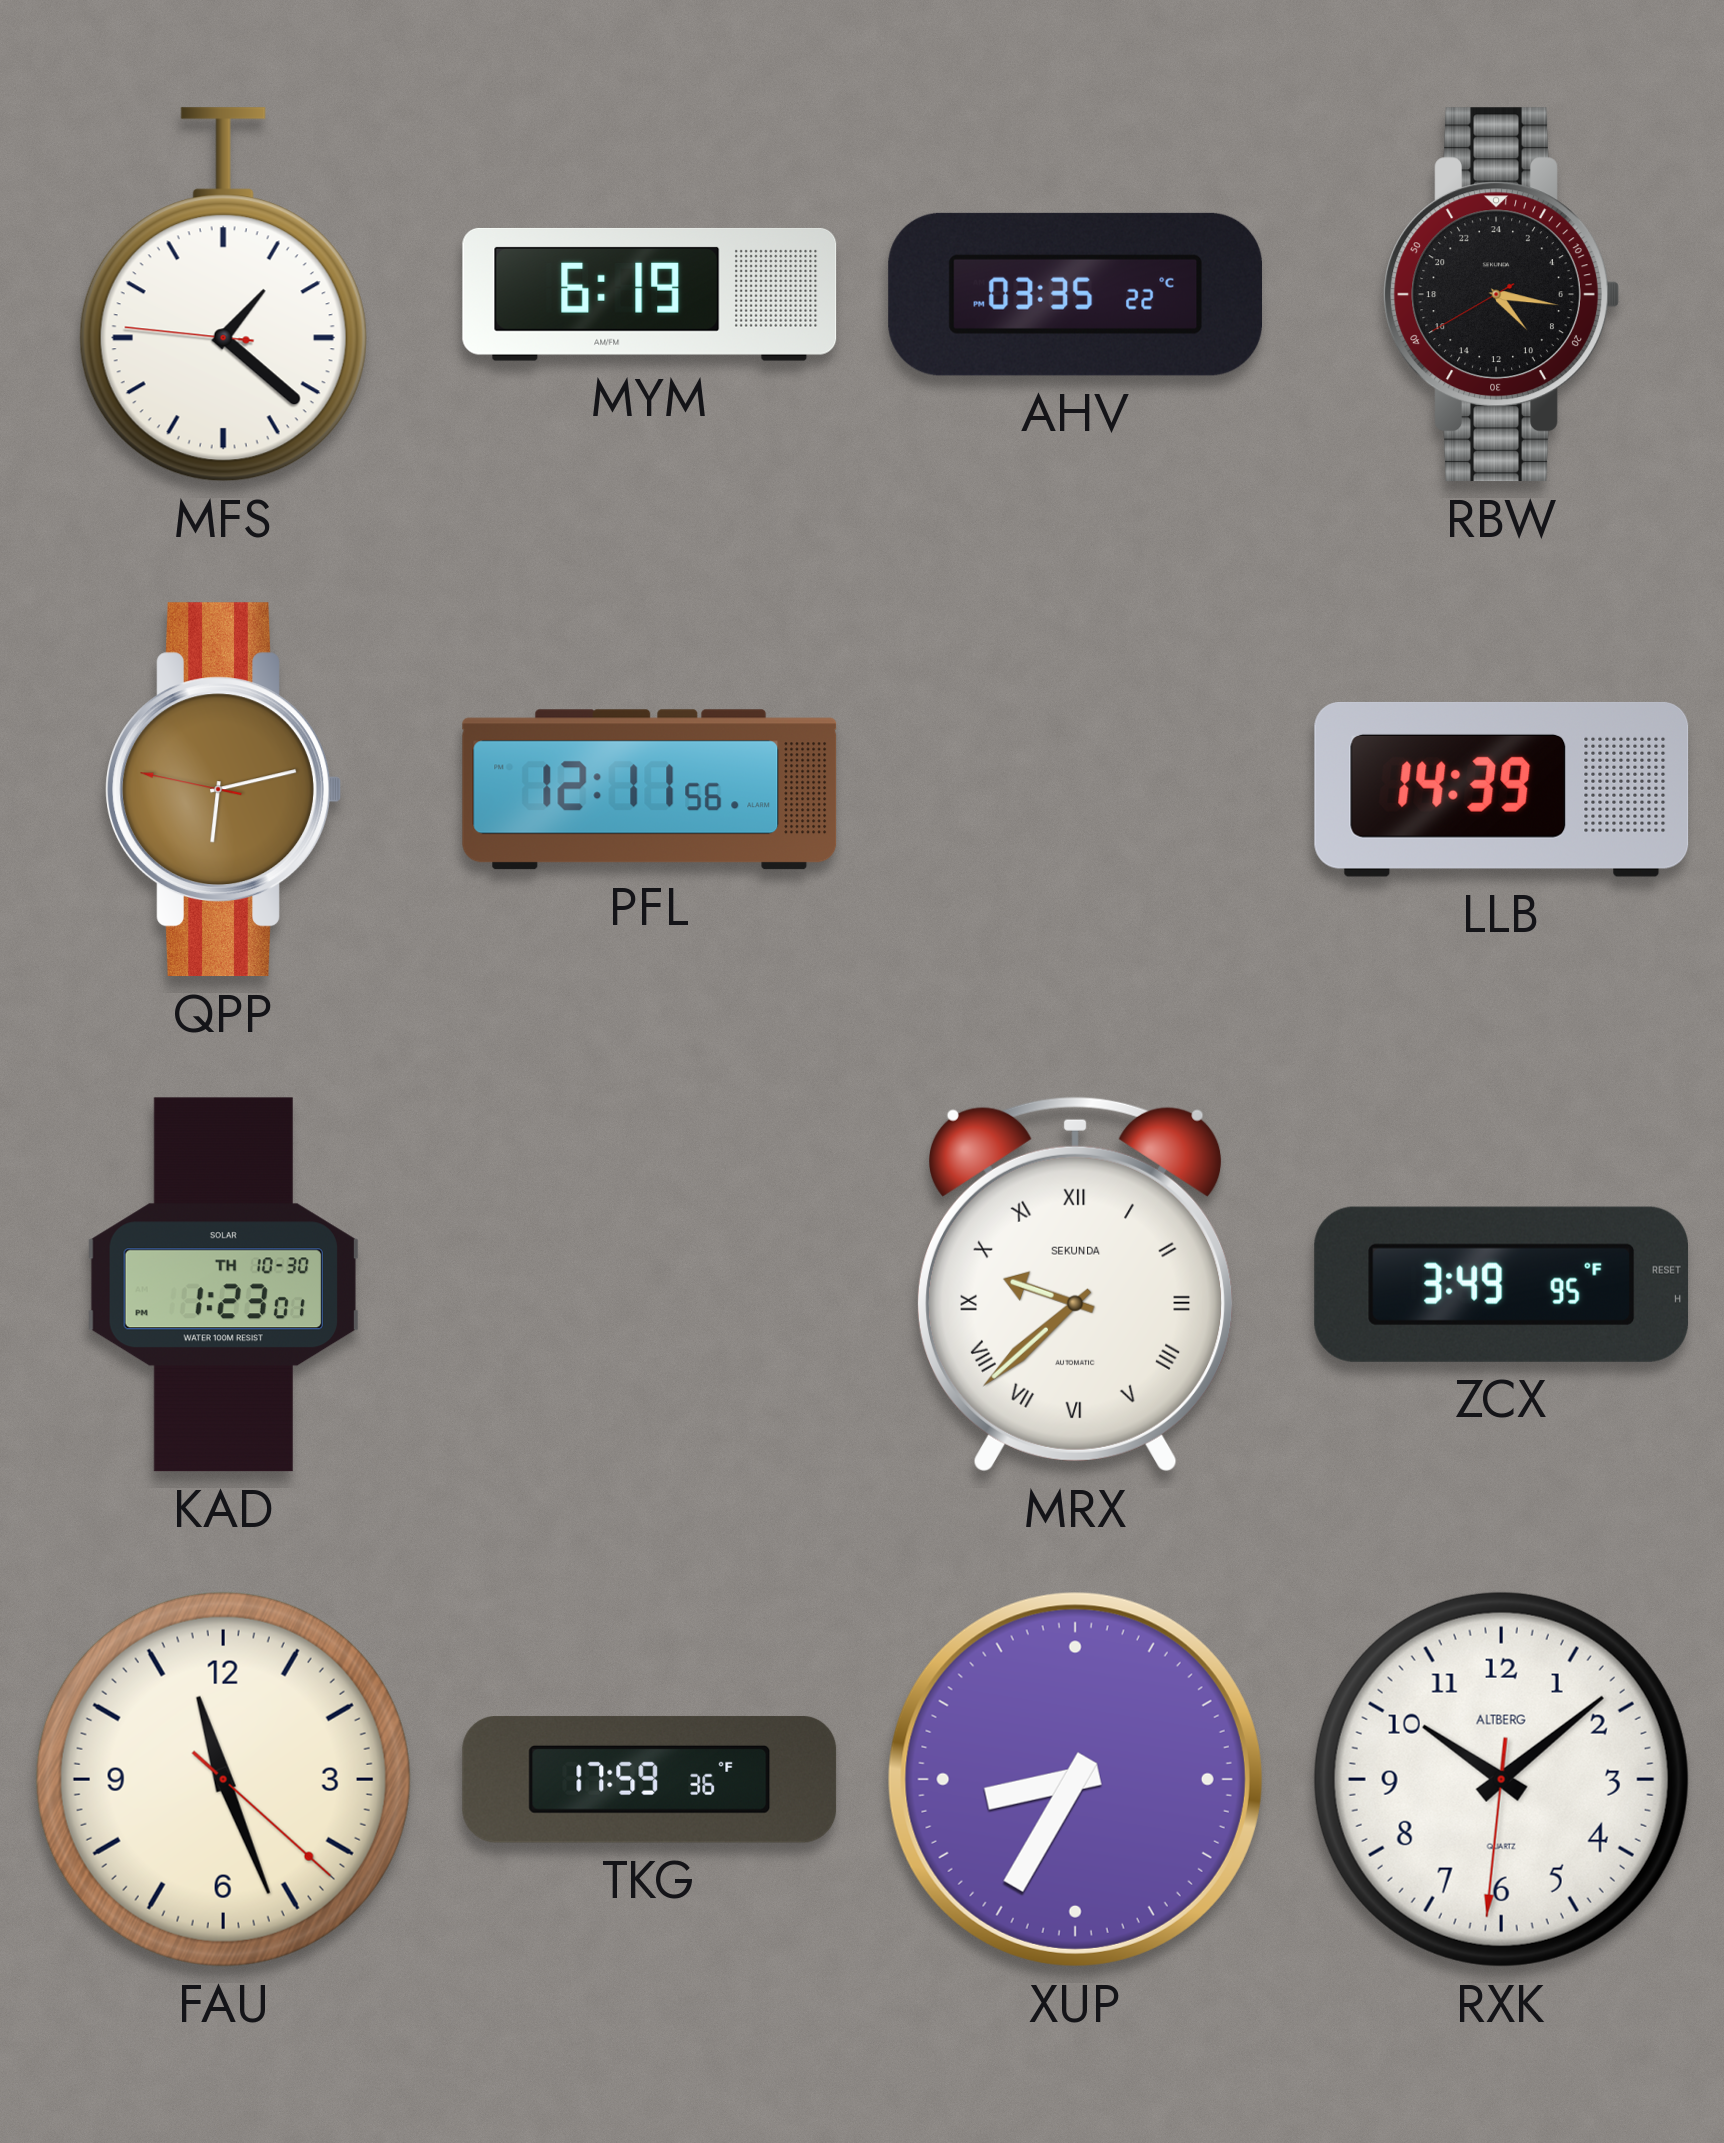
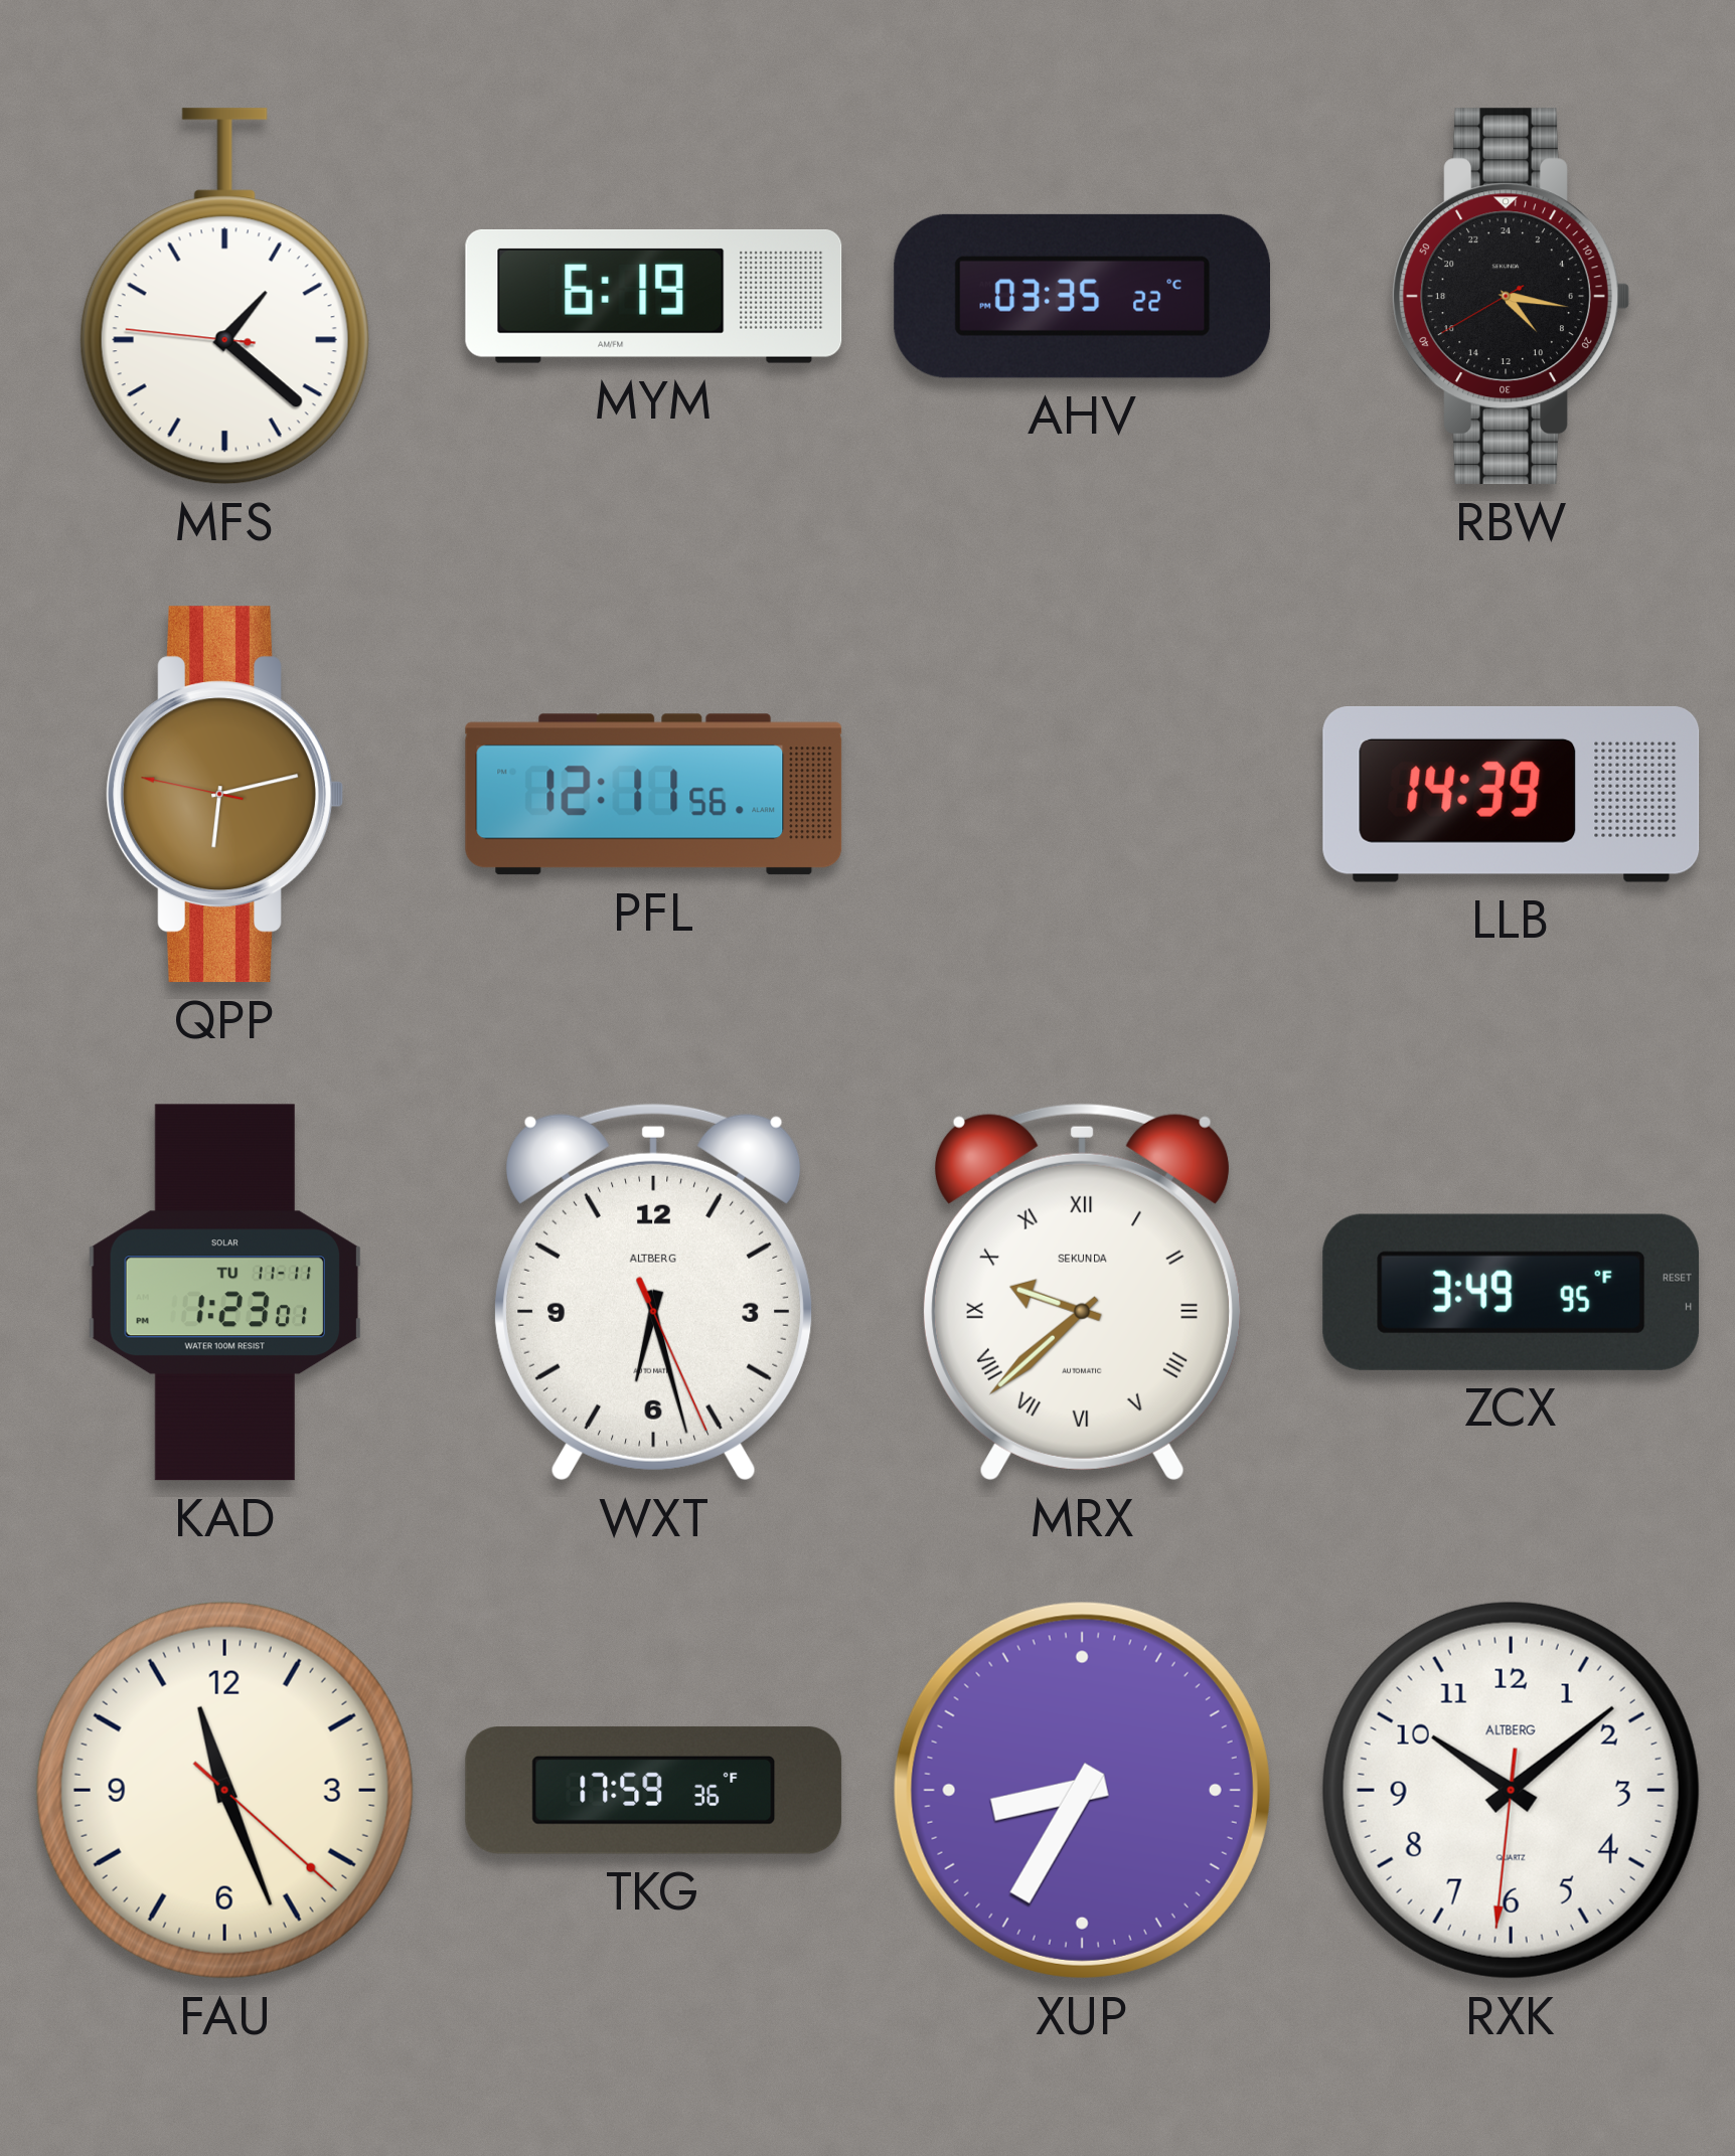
KAD date: TH 10-30 -> TU 11-11
WXT: none -> 6:27
